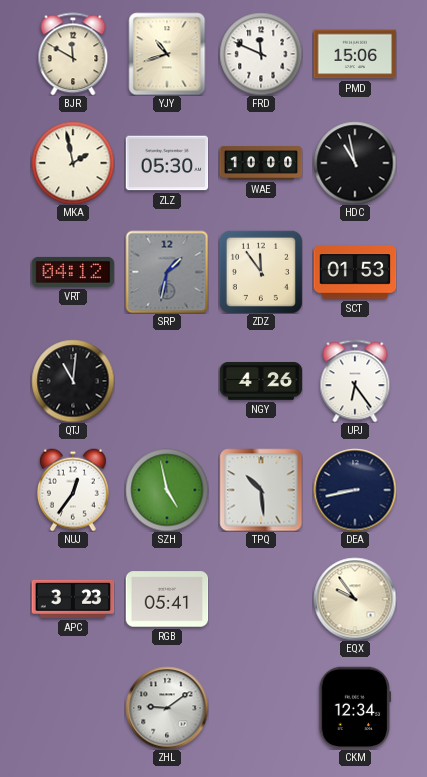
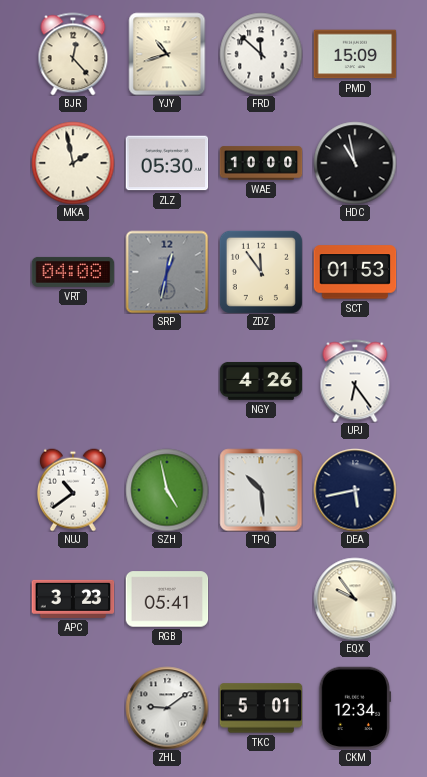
BJR: 11:50 -> 12:23
FRD: 11:49 -> 11:52
PMD: 15:06 -> 15:09
VRT: 04:12 -> 04:08
SRP: 1:32 -> 12:32
QTJ: 11:01 -> none
NUJ: 12:36 -> 10:39
DEA: 8:43 -> 5:43
TKC: none -> 5:01
